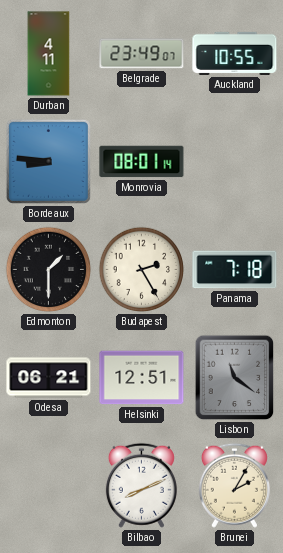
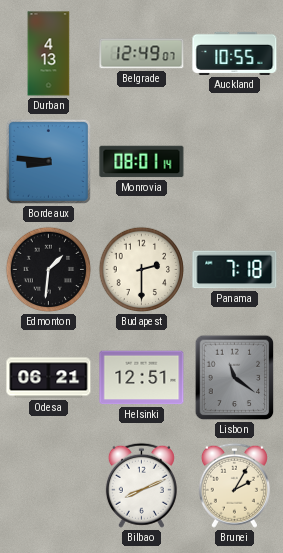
Durban: 4:11 -> 4:13
Belgrade: 23:49 -> 12:49
Edmonton: 1:30 -> 1:31
Budapest: 2:25 -> 2:30
